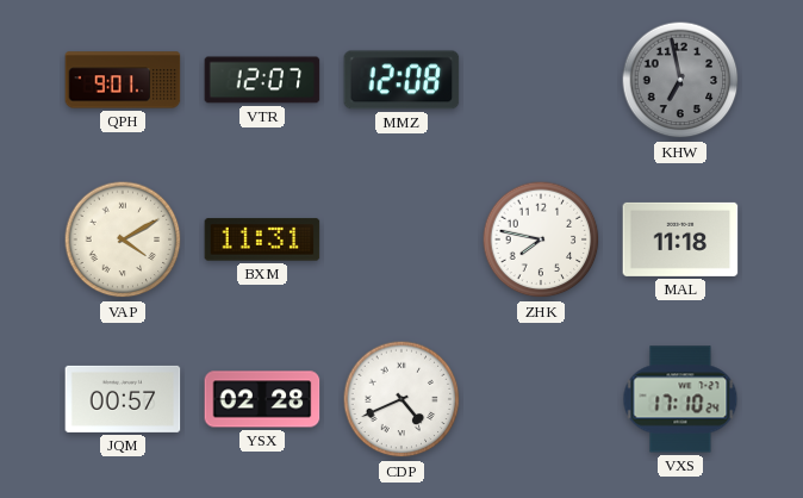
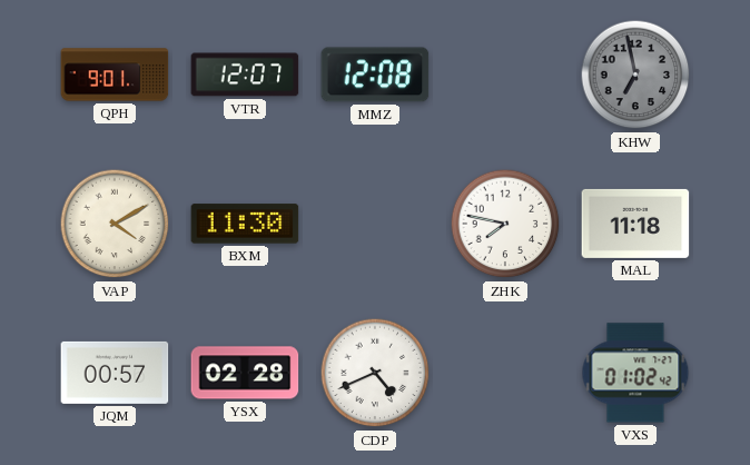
BXM: 11:31 -> 11:30
VXS: 17:10 -> 01:02
